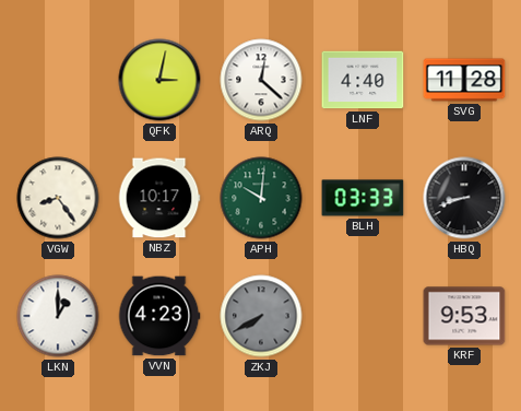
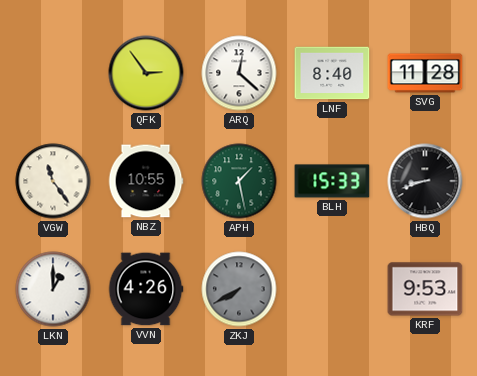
QFK: 3:02 -> 2:54
LNF: 4:40 -> 8:40
VGW: 8:24 -> 11:24
NBZ: 10:17 -> 10:55
APH: 10:01 -> 1:28
BLH: 03:33 -> 15:33
VVN: 4:23 -> 4:26
